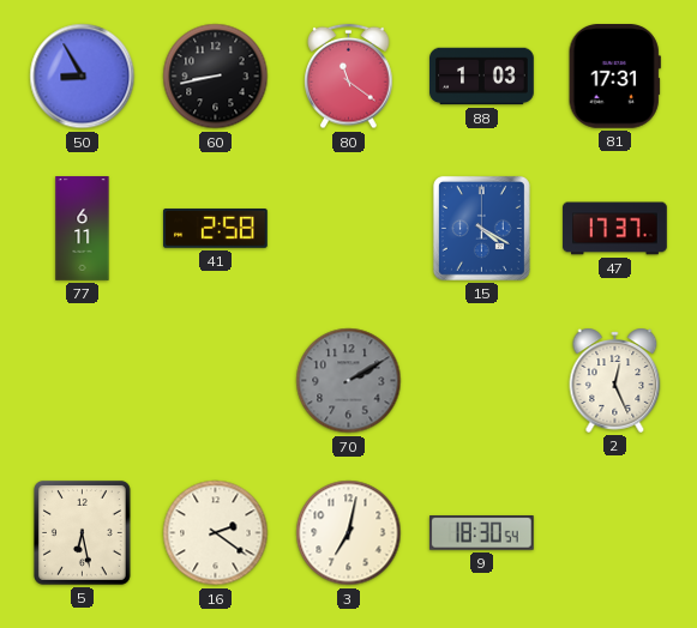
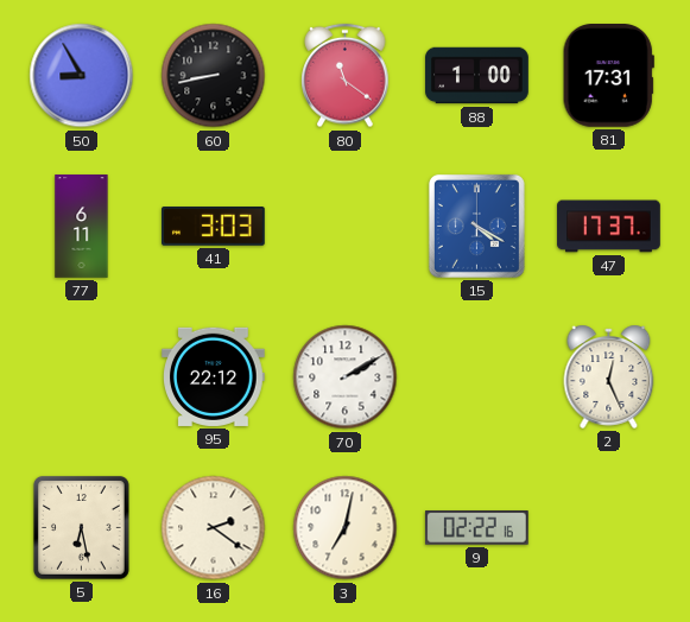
88: 1:03 -> 1:00
41: 2:58 -> 3:03
95: none -> 22:12
70 dial: grey -> white
9: 18:30 -> 02:22
